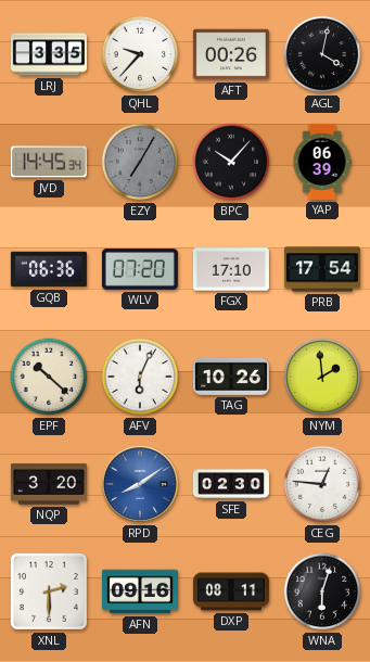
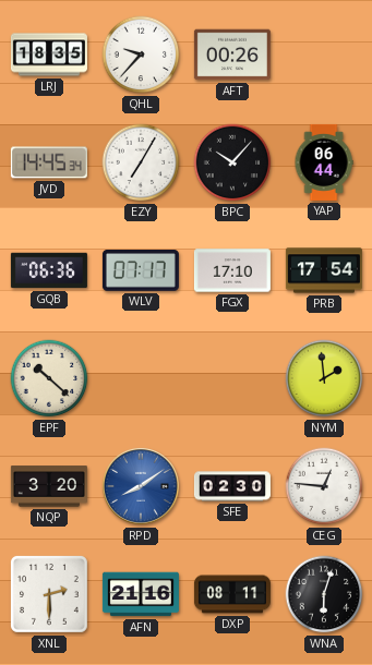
LRJ: 3:35 -> 18:35
AGL: 4:02 -> none
EZY dial: grey -> white
YAP: 06:39 -> 06:44
WLV: 07:20 -> 07:17
AFV: 6:04 -> none
TAG: 10:26 -> none
AFN: 09:16 -> 21:16
